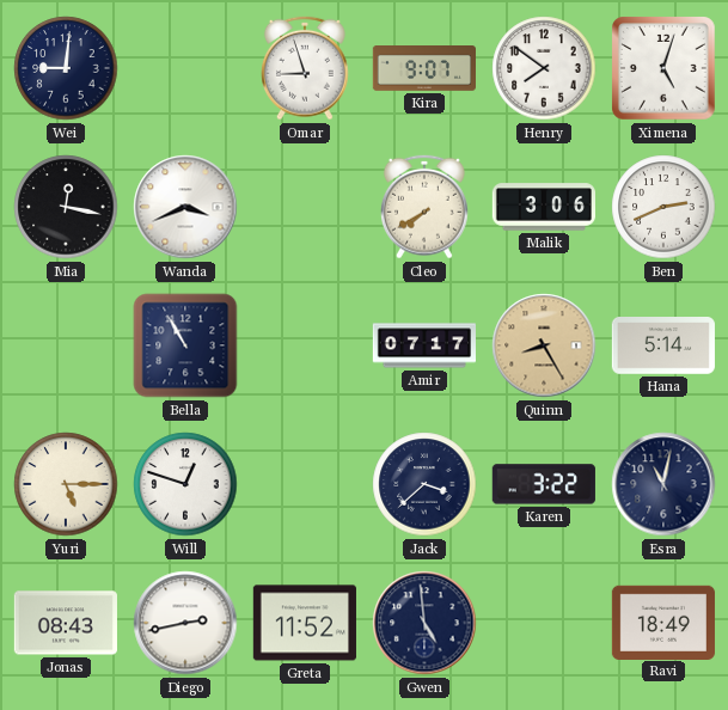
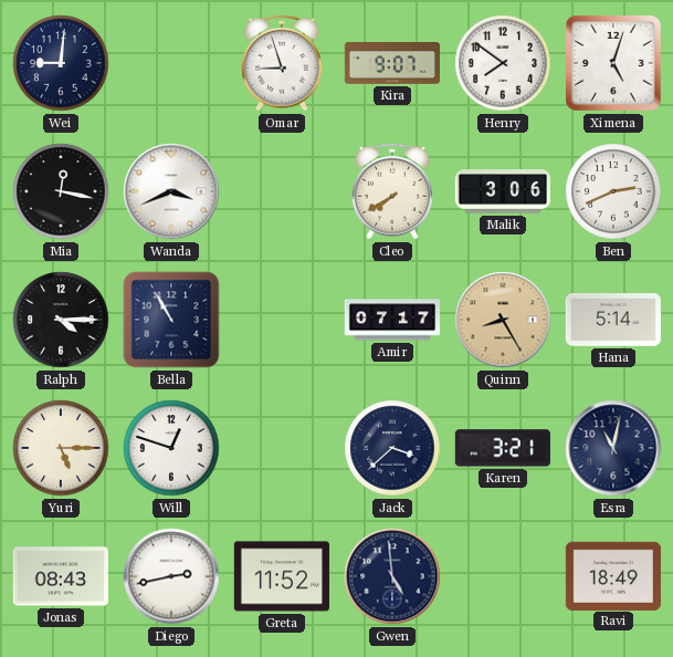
Ralph: none -> 4:15
Karen: 3:22 -> 3:21
